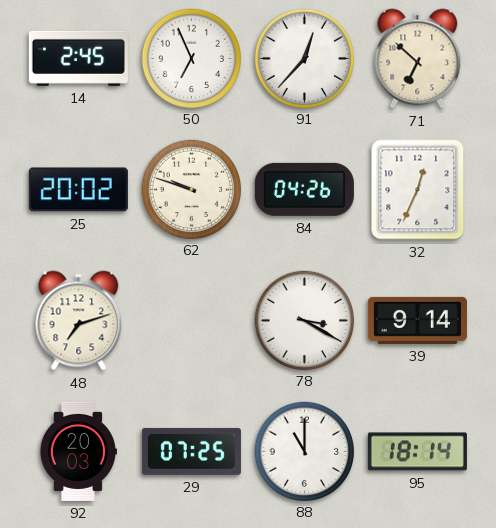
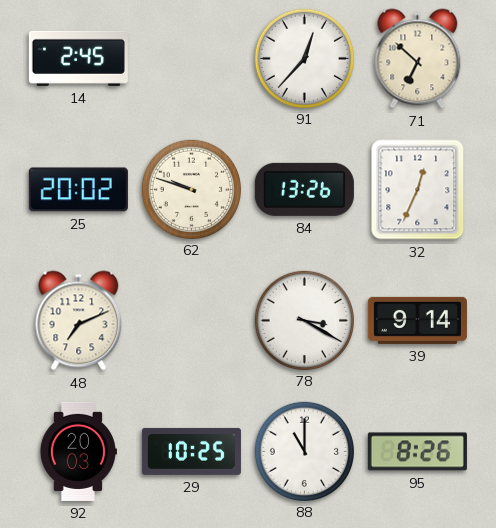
50: 6:56 -> none
84: 04:26 -> 13:26
48: 7:12 -> 7:11
29: 07:25 -> 10:25
95: 18:14 -> 8:26
